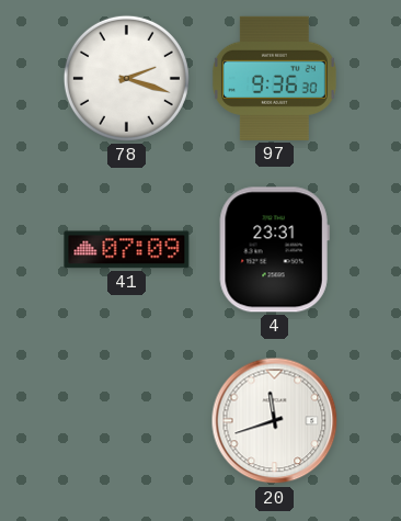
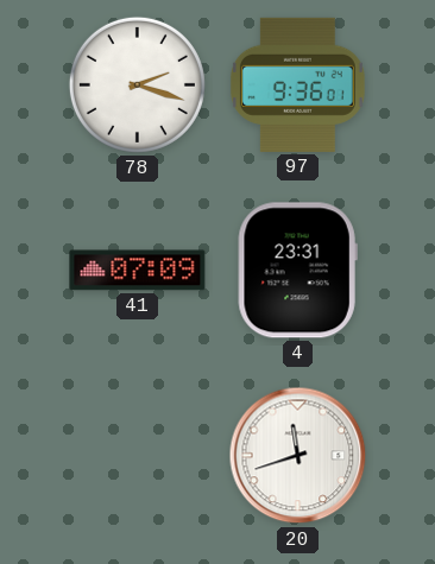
97: 9:36:30 -> 9:36:01
